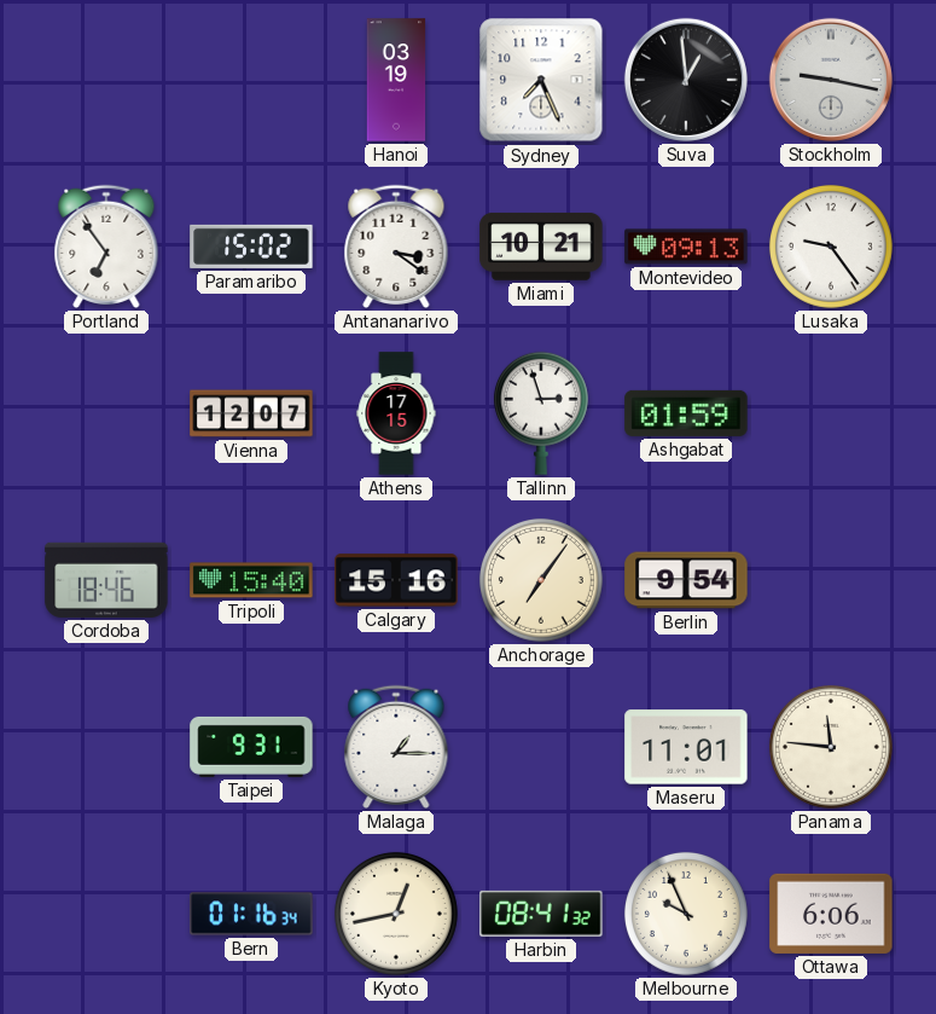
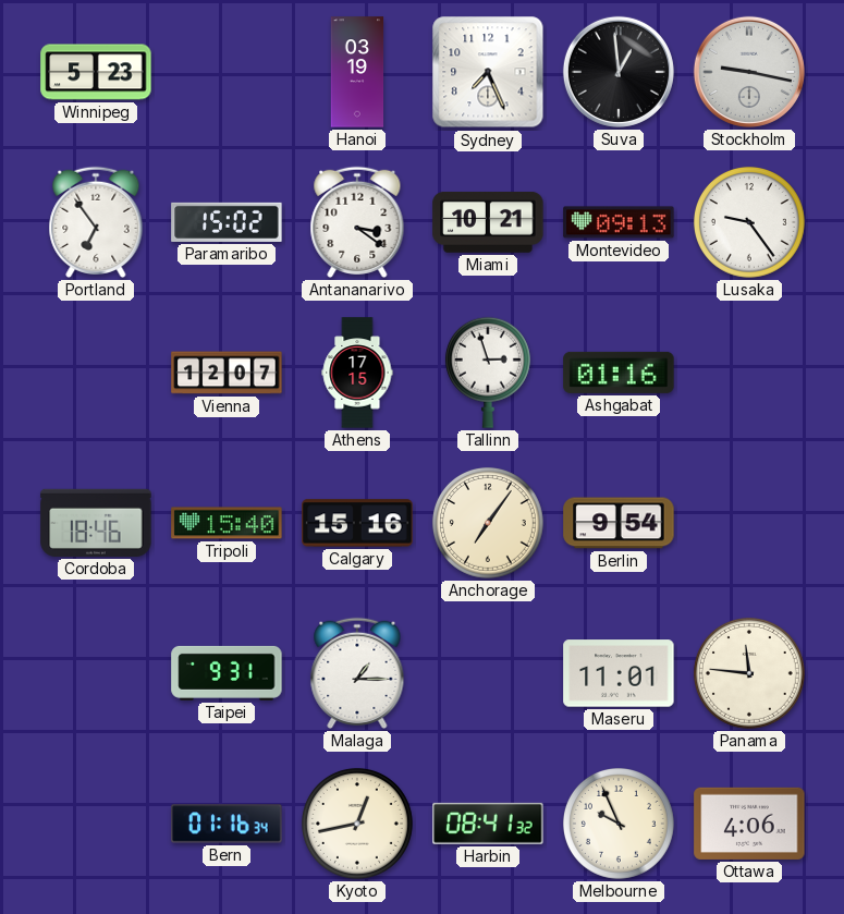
Winnipeg: none -> 5:23
Ashgabat: 01:59 -> 01:16
Ottawa: 6:06 -> 4:06
